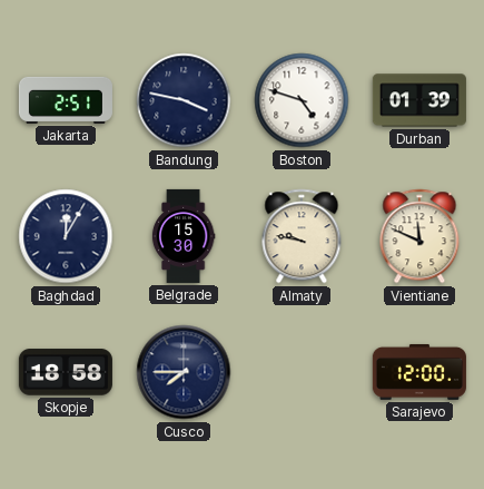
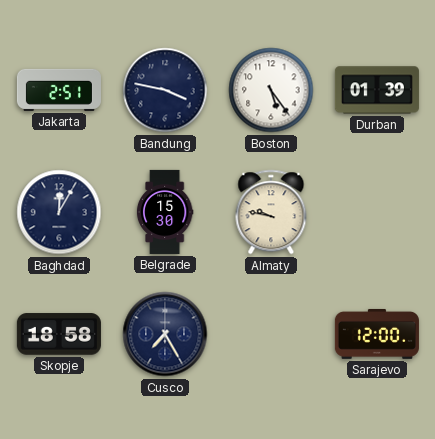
Boston: 4:48 -> 5:24
Vientiane: 11:49 -> none
Cusco: 7:45 -> 7:25
